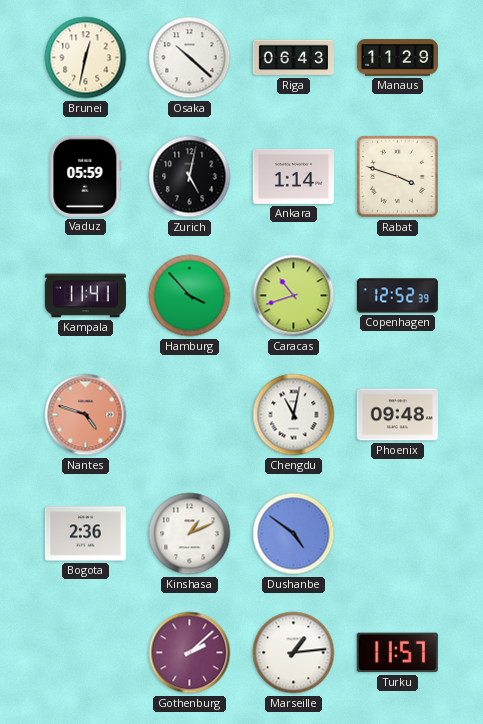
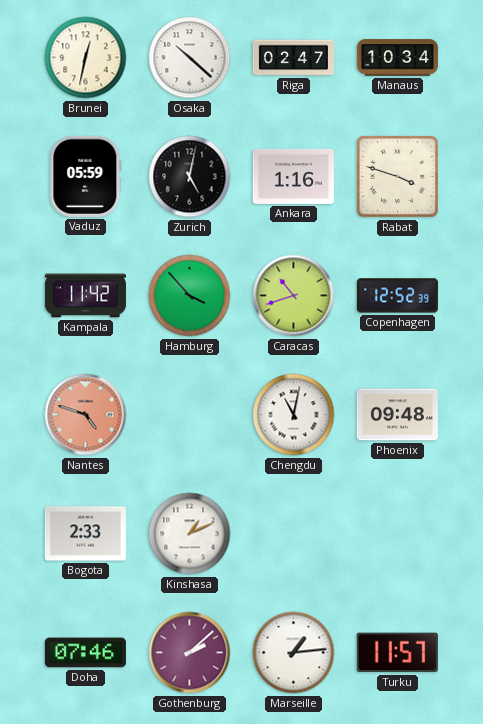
Riga: 06:43 -> 02:47
Manaus: 11:29 -> 10:34
Ankara: 1:14 -> 1:16
Kampala: 11:41 -> 11:42
Bogota: 2:36 -> 2:33
Dushanbe: 4:51 -> none
Doha: none -> 07:46
